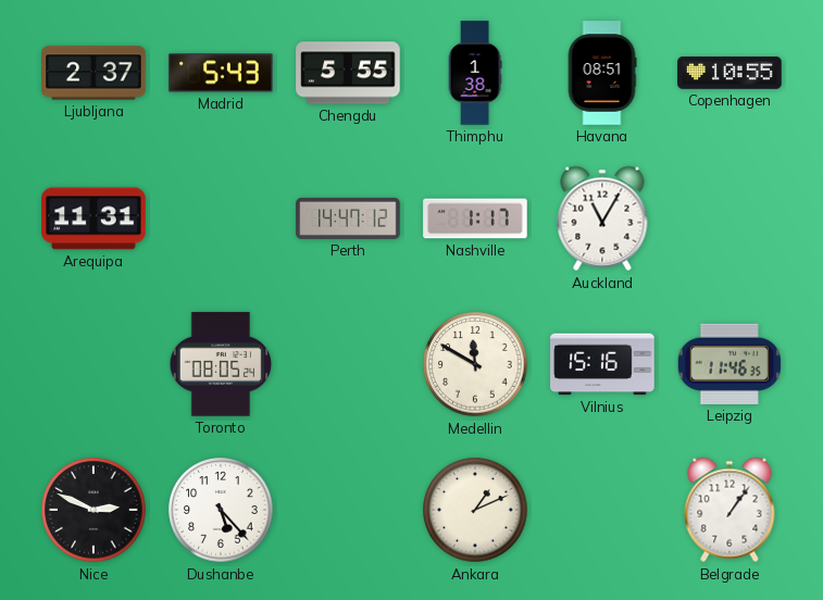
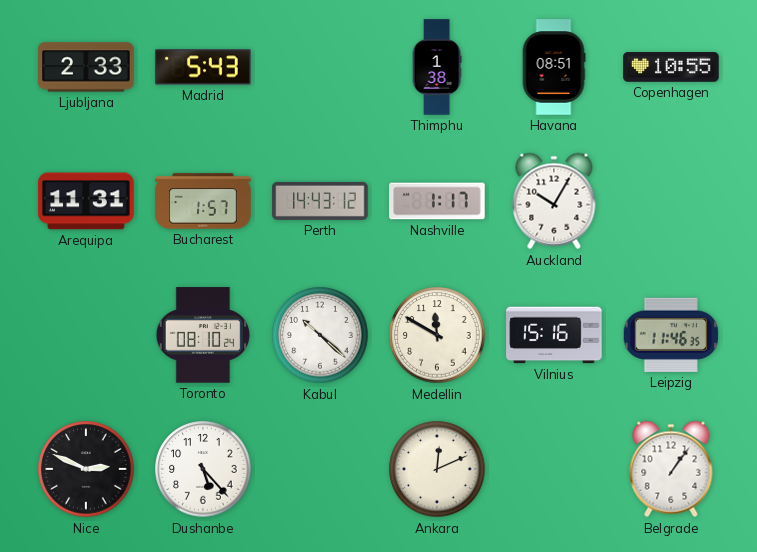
Ljubljana: 2:37 -> 2:33
Chengdu: 5:55 -> none
Bucharest: none -> 1:57
Perth: 14:47 -> 14:43
Auckland: 11:05 -> 10:05
Toronto: 08:05 -> 08:10
Kabul: none -> 10:22
Ankara: 1:11 -> 12:11
